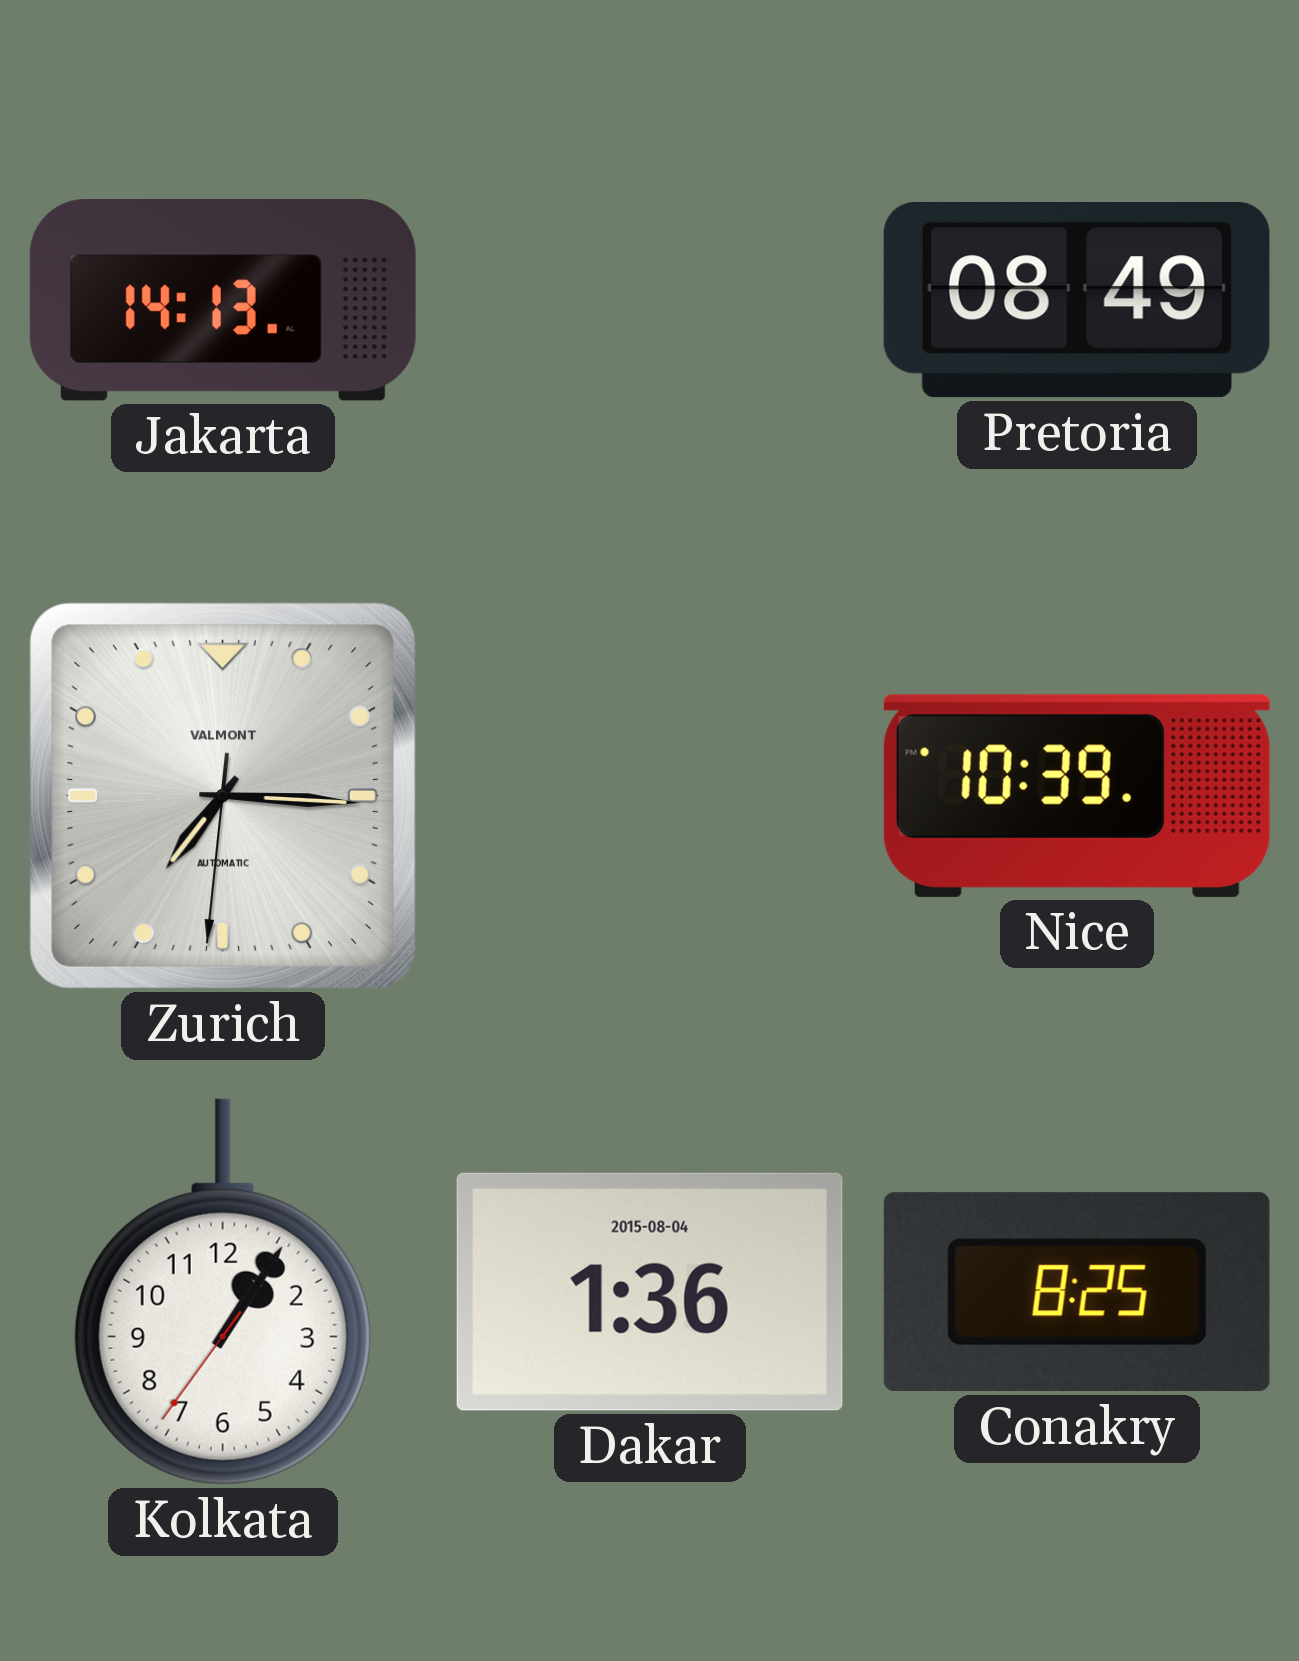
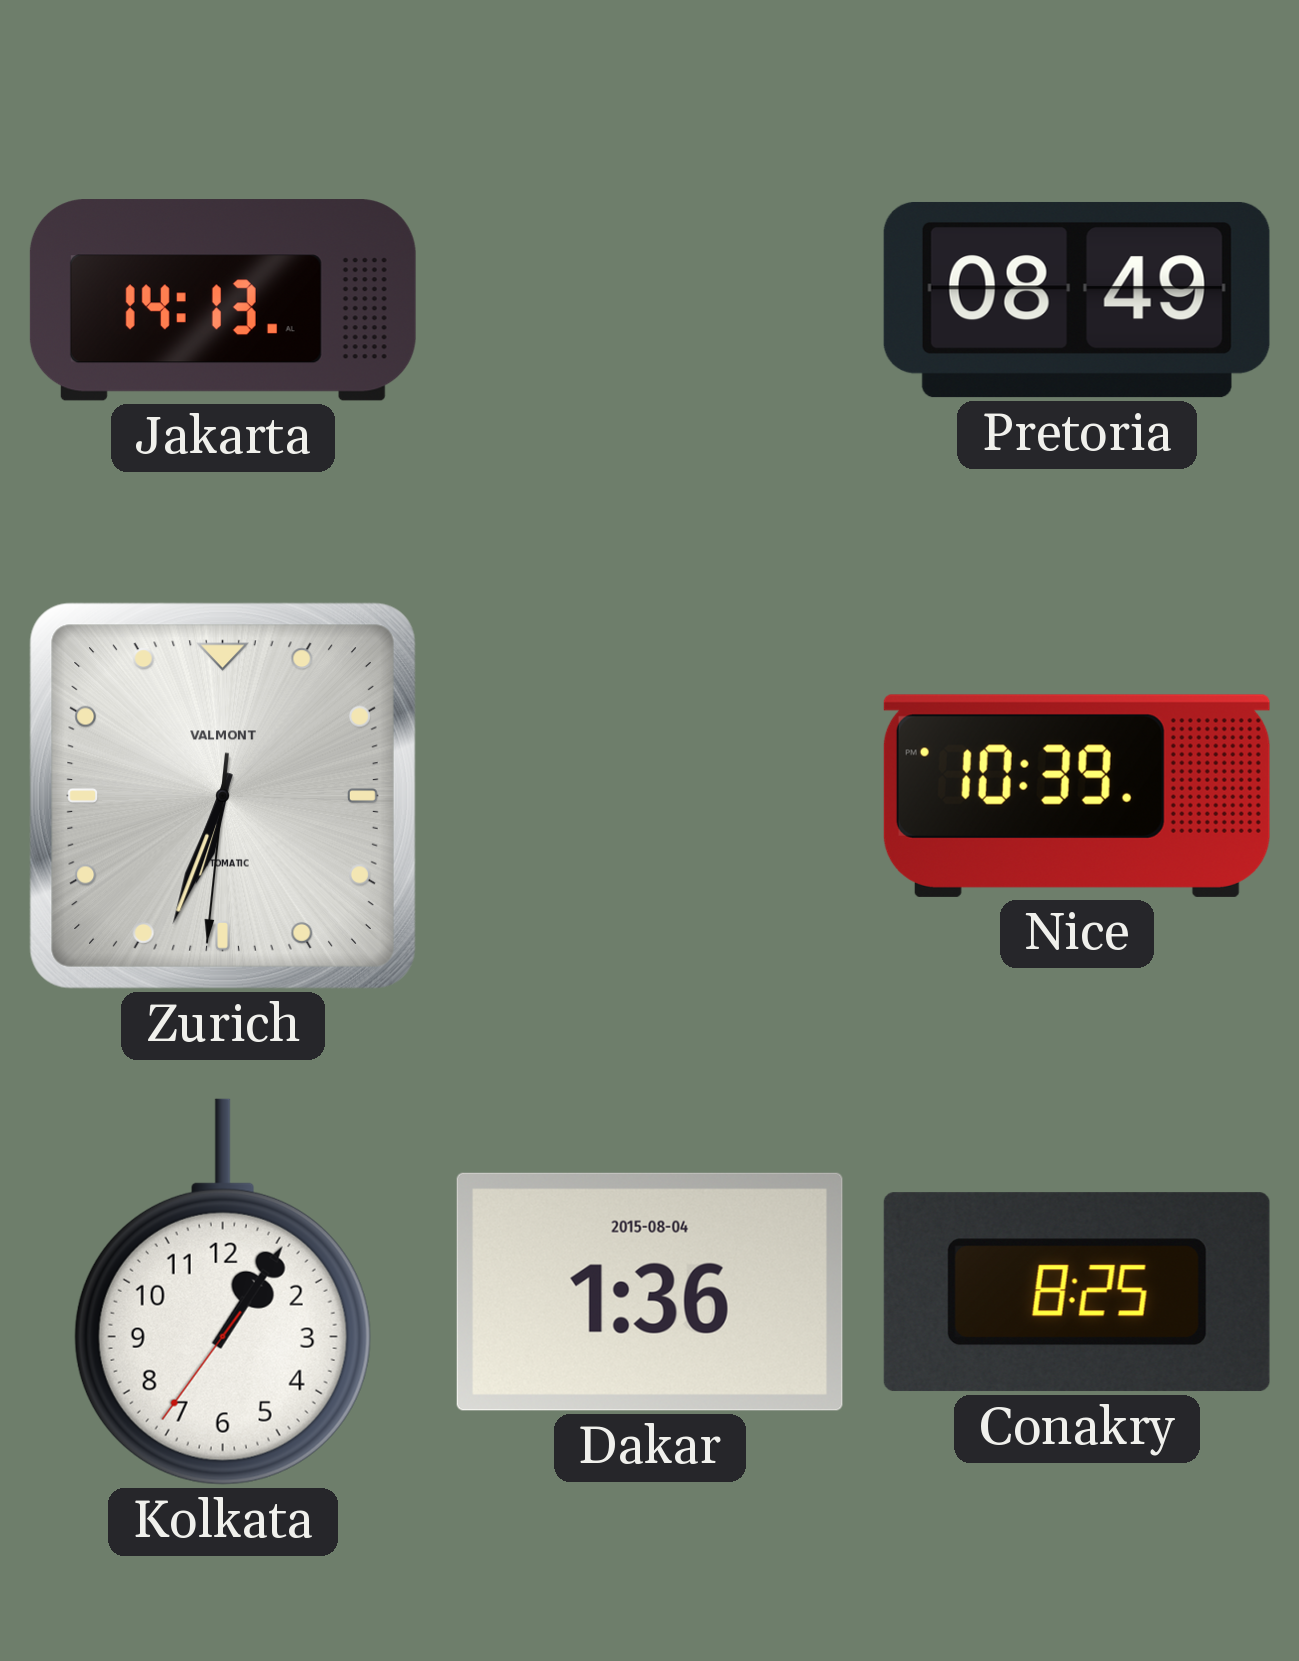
Zurich: 7:15 -> 6:33
